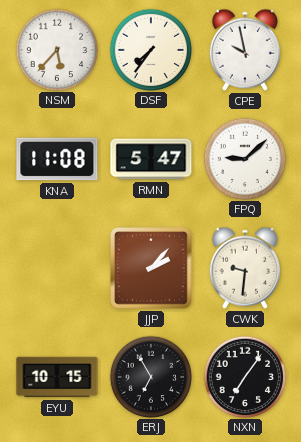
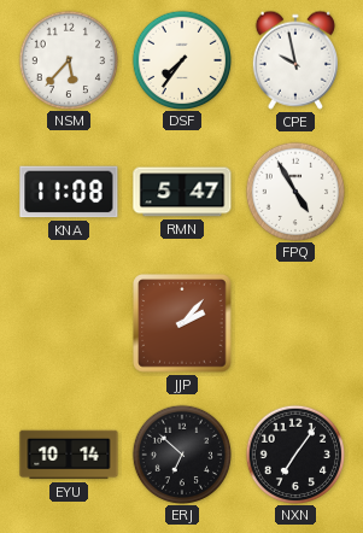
FPQ: 9:08 -> 4:55
CWK: 9:31 -> none
EYU: 10:15 -> 10:14
ERJ: 6:55 -> 6:52
